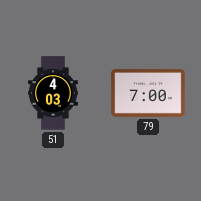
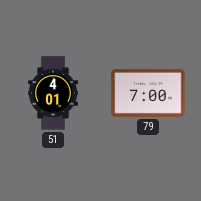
51: 4:03 -> 4:01
